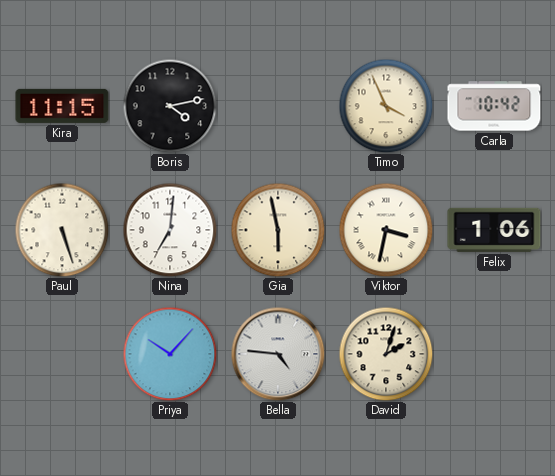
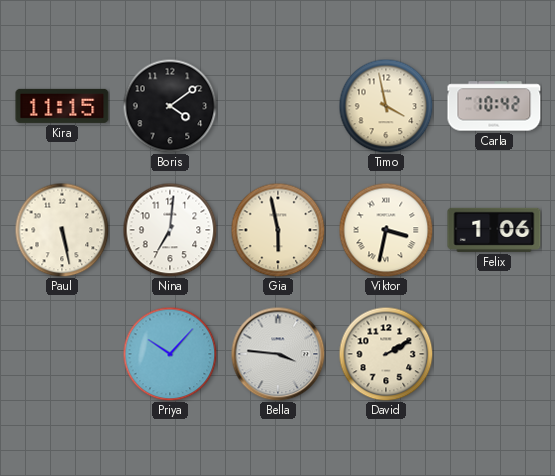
Boris: 4:13 -> 4:09
Timo: 3:56 -> 3:58
Paul: 5:27 -> 5:28
Bella: 4:46 -> 3:46
David: 2:03 -> 2:10
